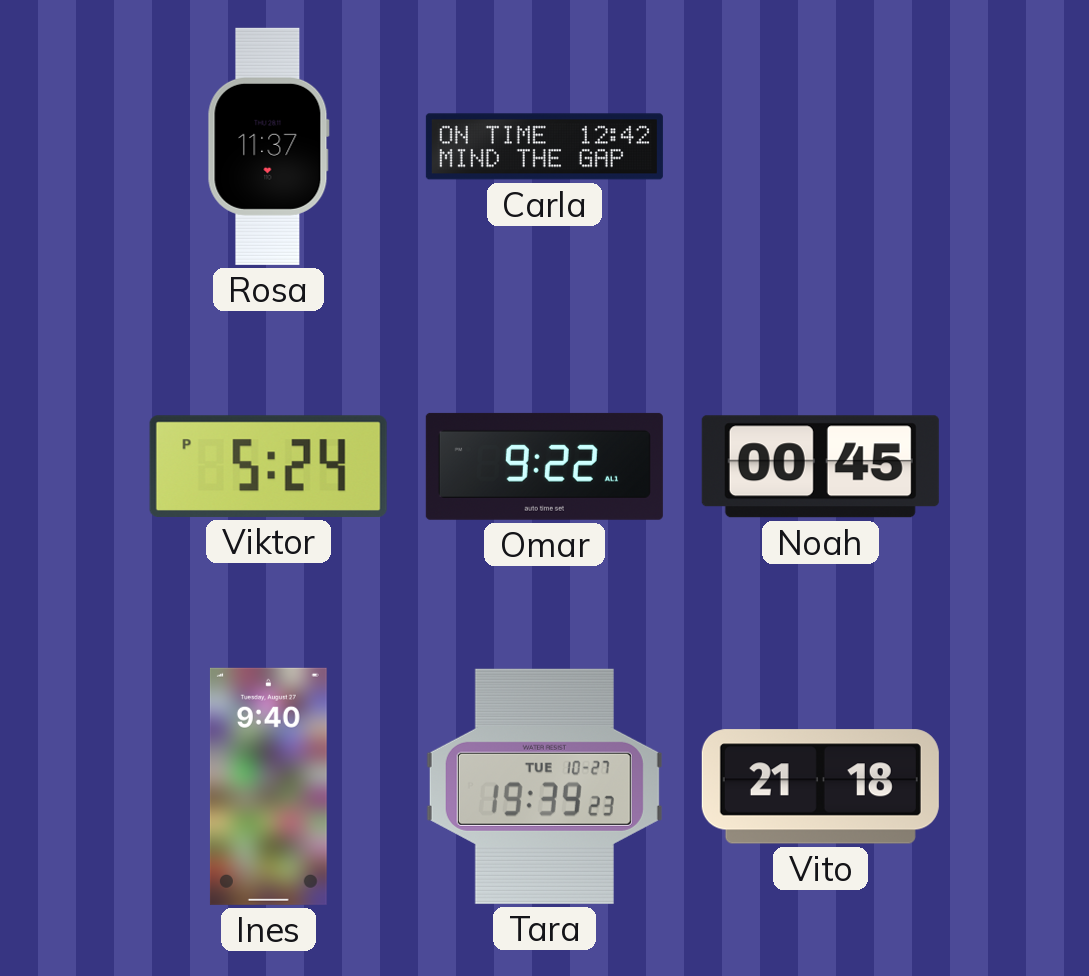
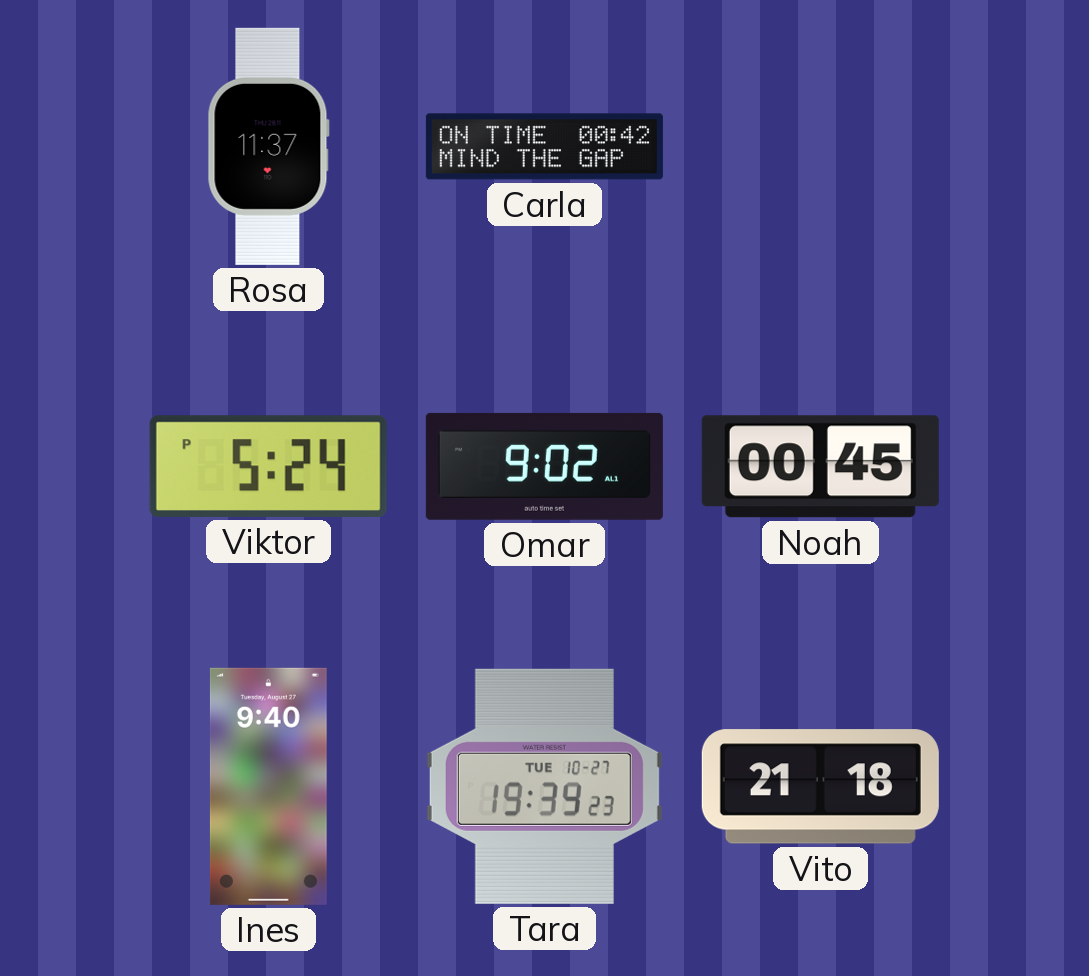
Carla: 12:42 -> 00:42
Omar: 9:22 -> 9:02
